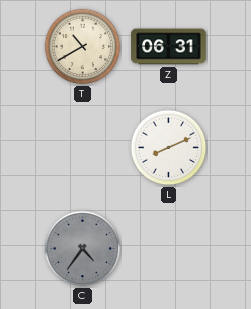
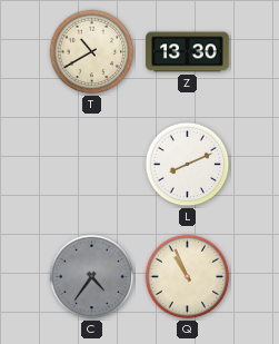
Z: 06:31 -> 13:30
Q: none -> 10:56
